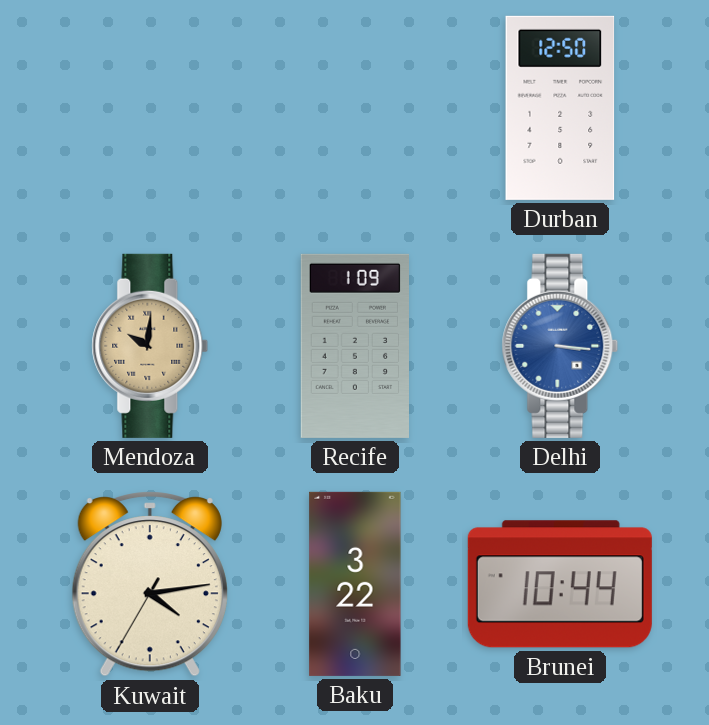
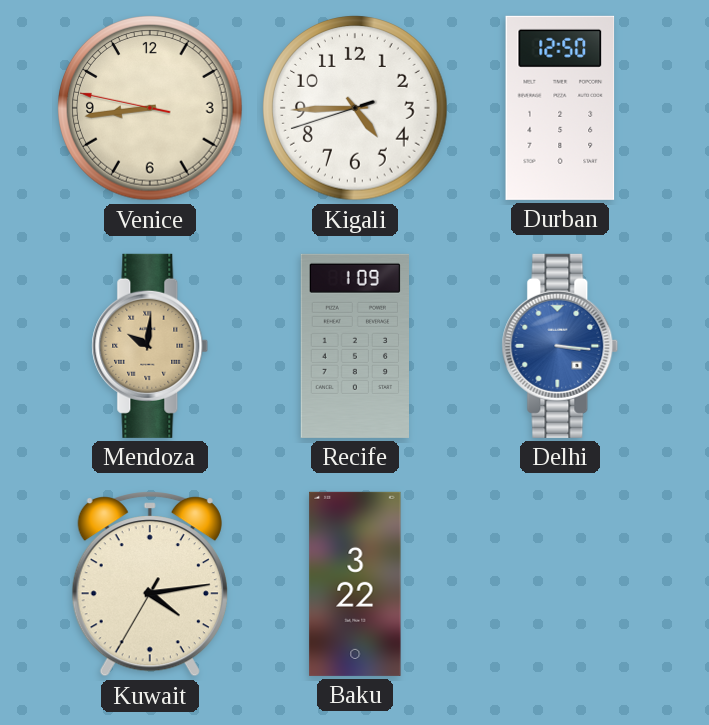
Venice: none -> 8:43
Kigali: none -> 4:44
Brunei: 10:44 -> none
